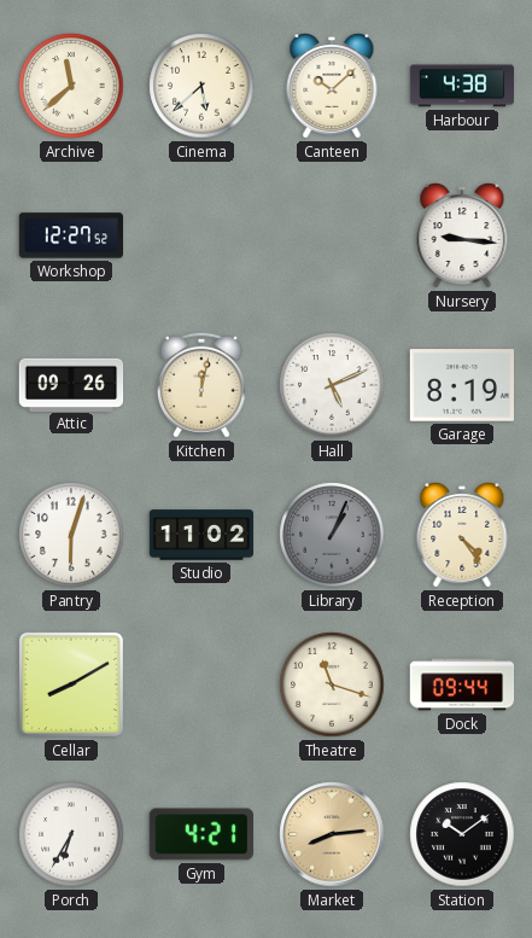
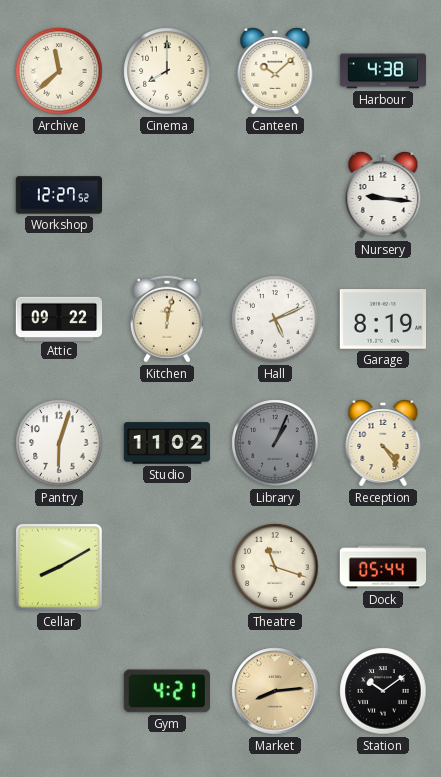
Cinema: 5:38 -> 8:00
Attic: 09:26 -> 09:22
Dock: 09:44 -> 05:44
Porch: 6:35 -> none
